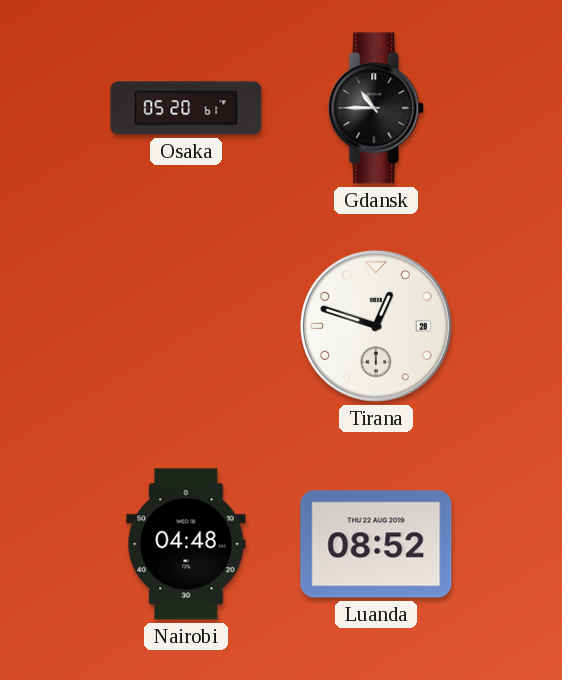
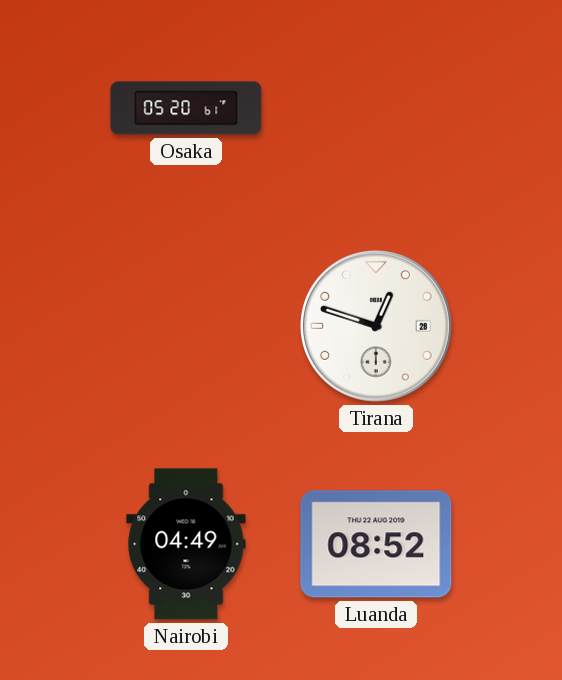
Gdansk: 10:45 -> none
Nairobi: 04:48 -> 04:49
